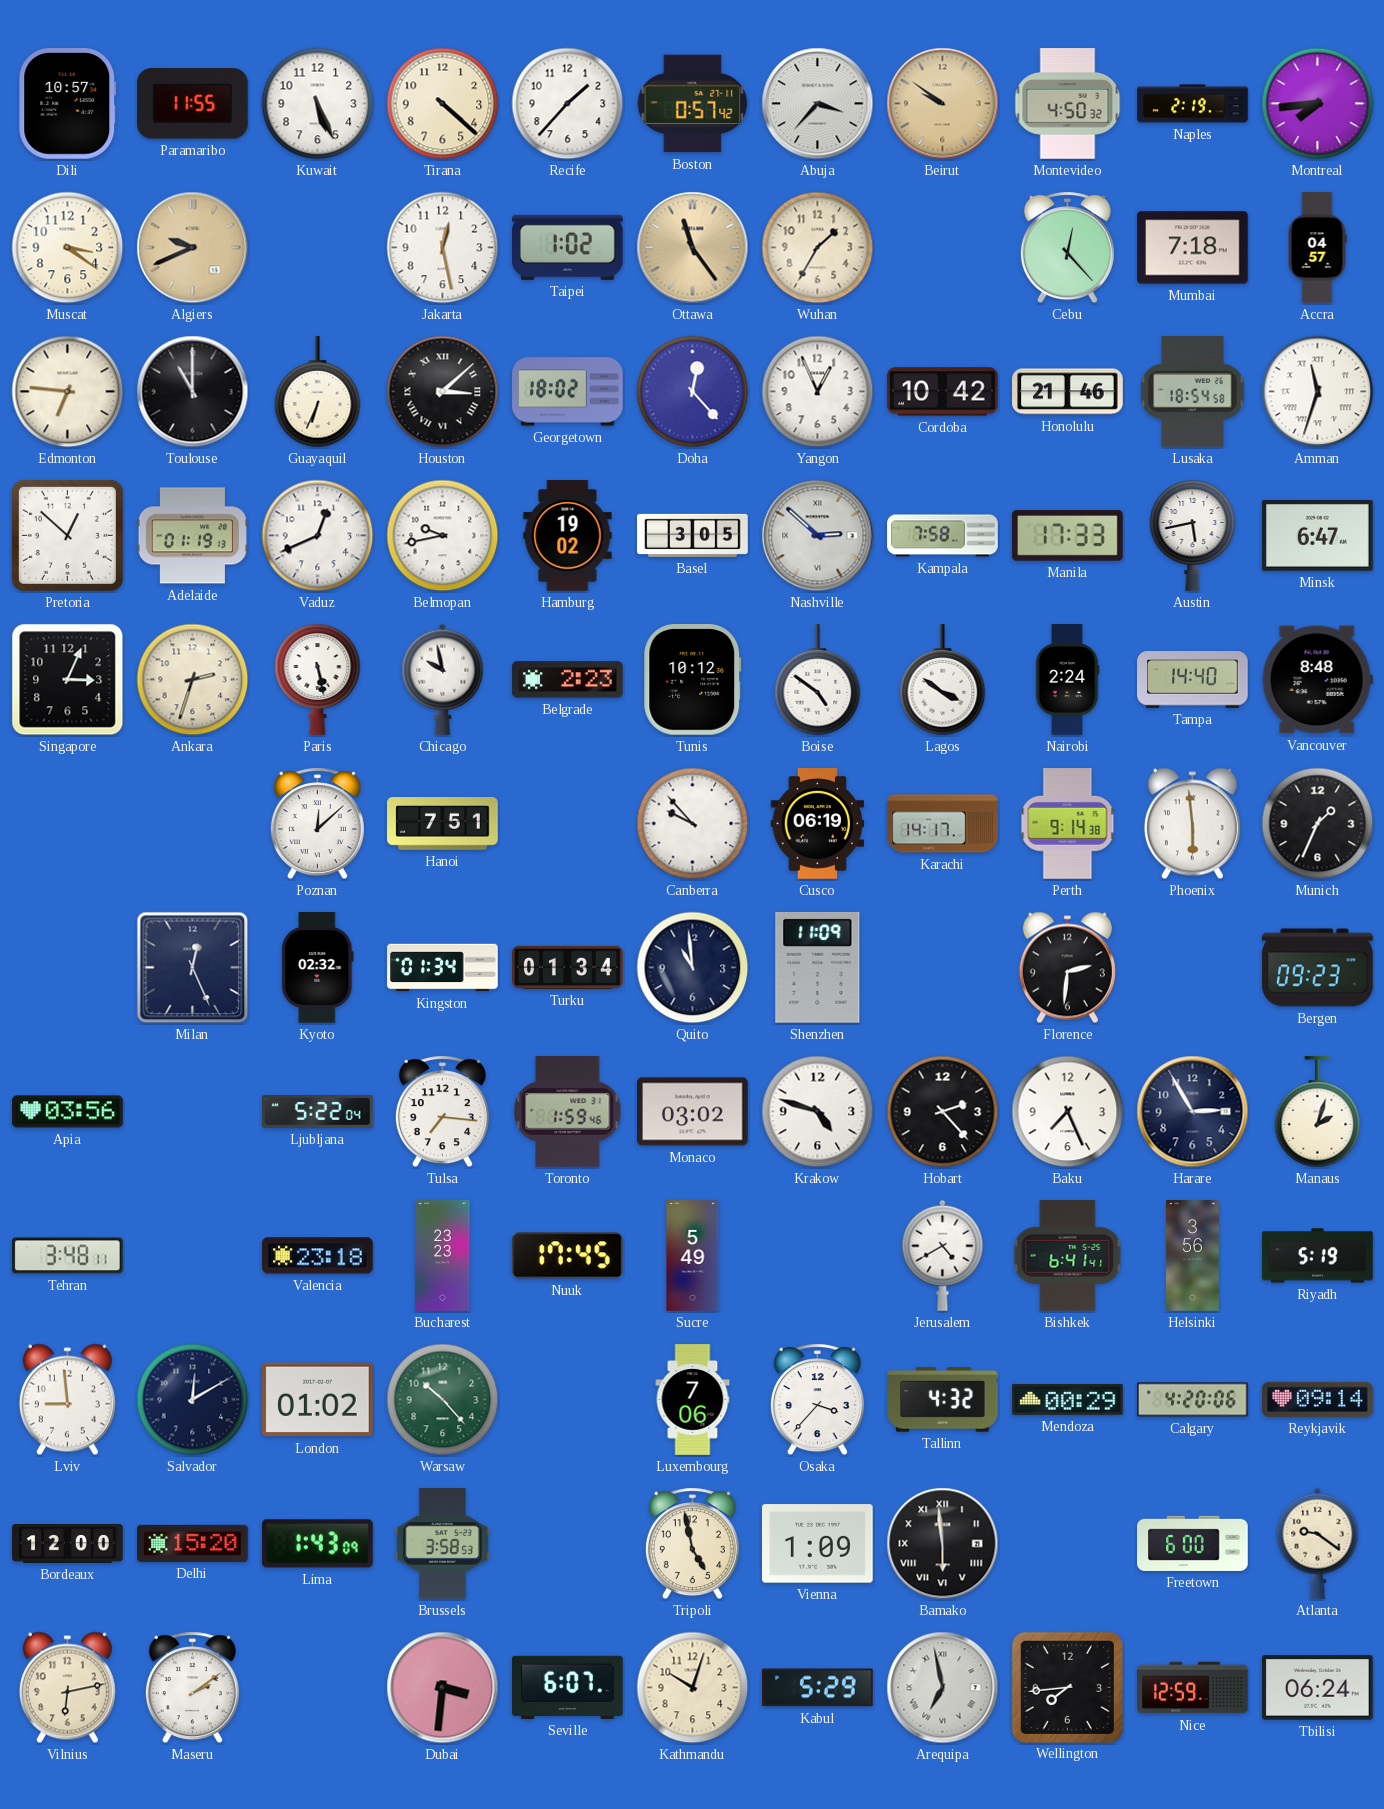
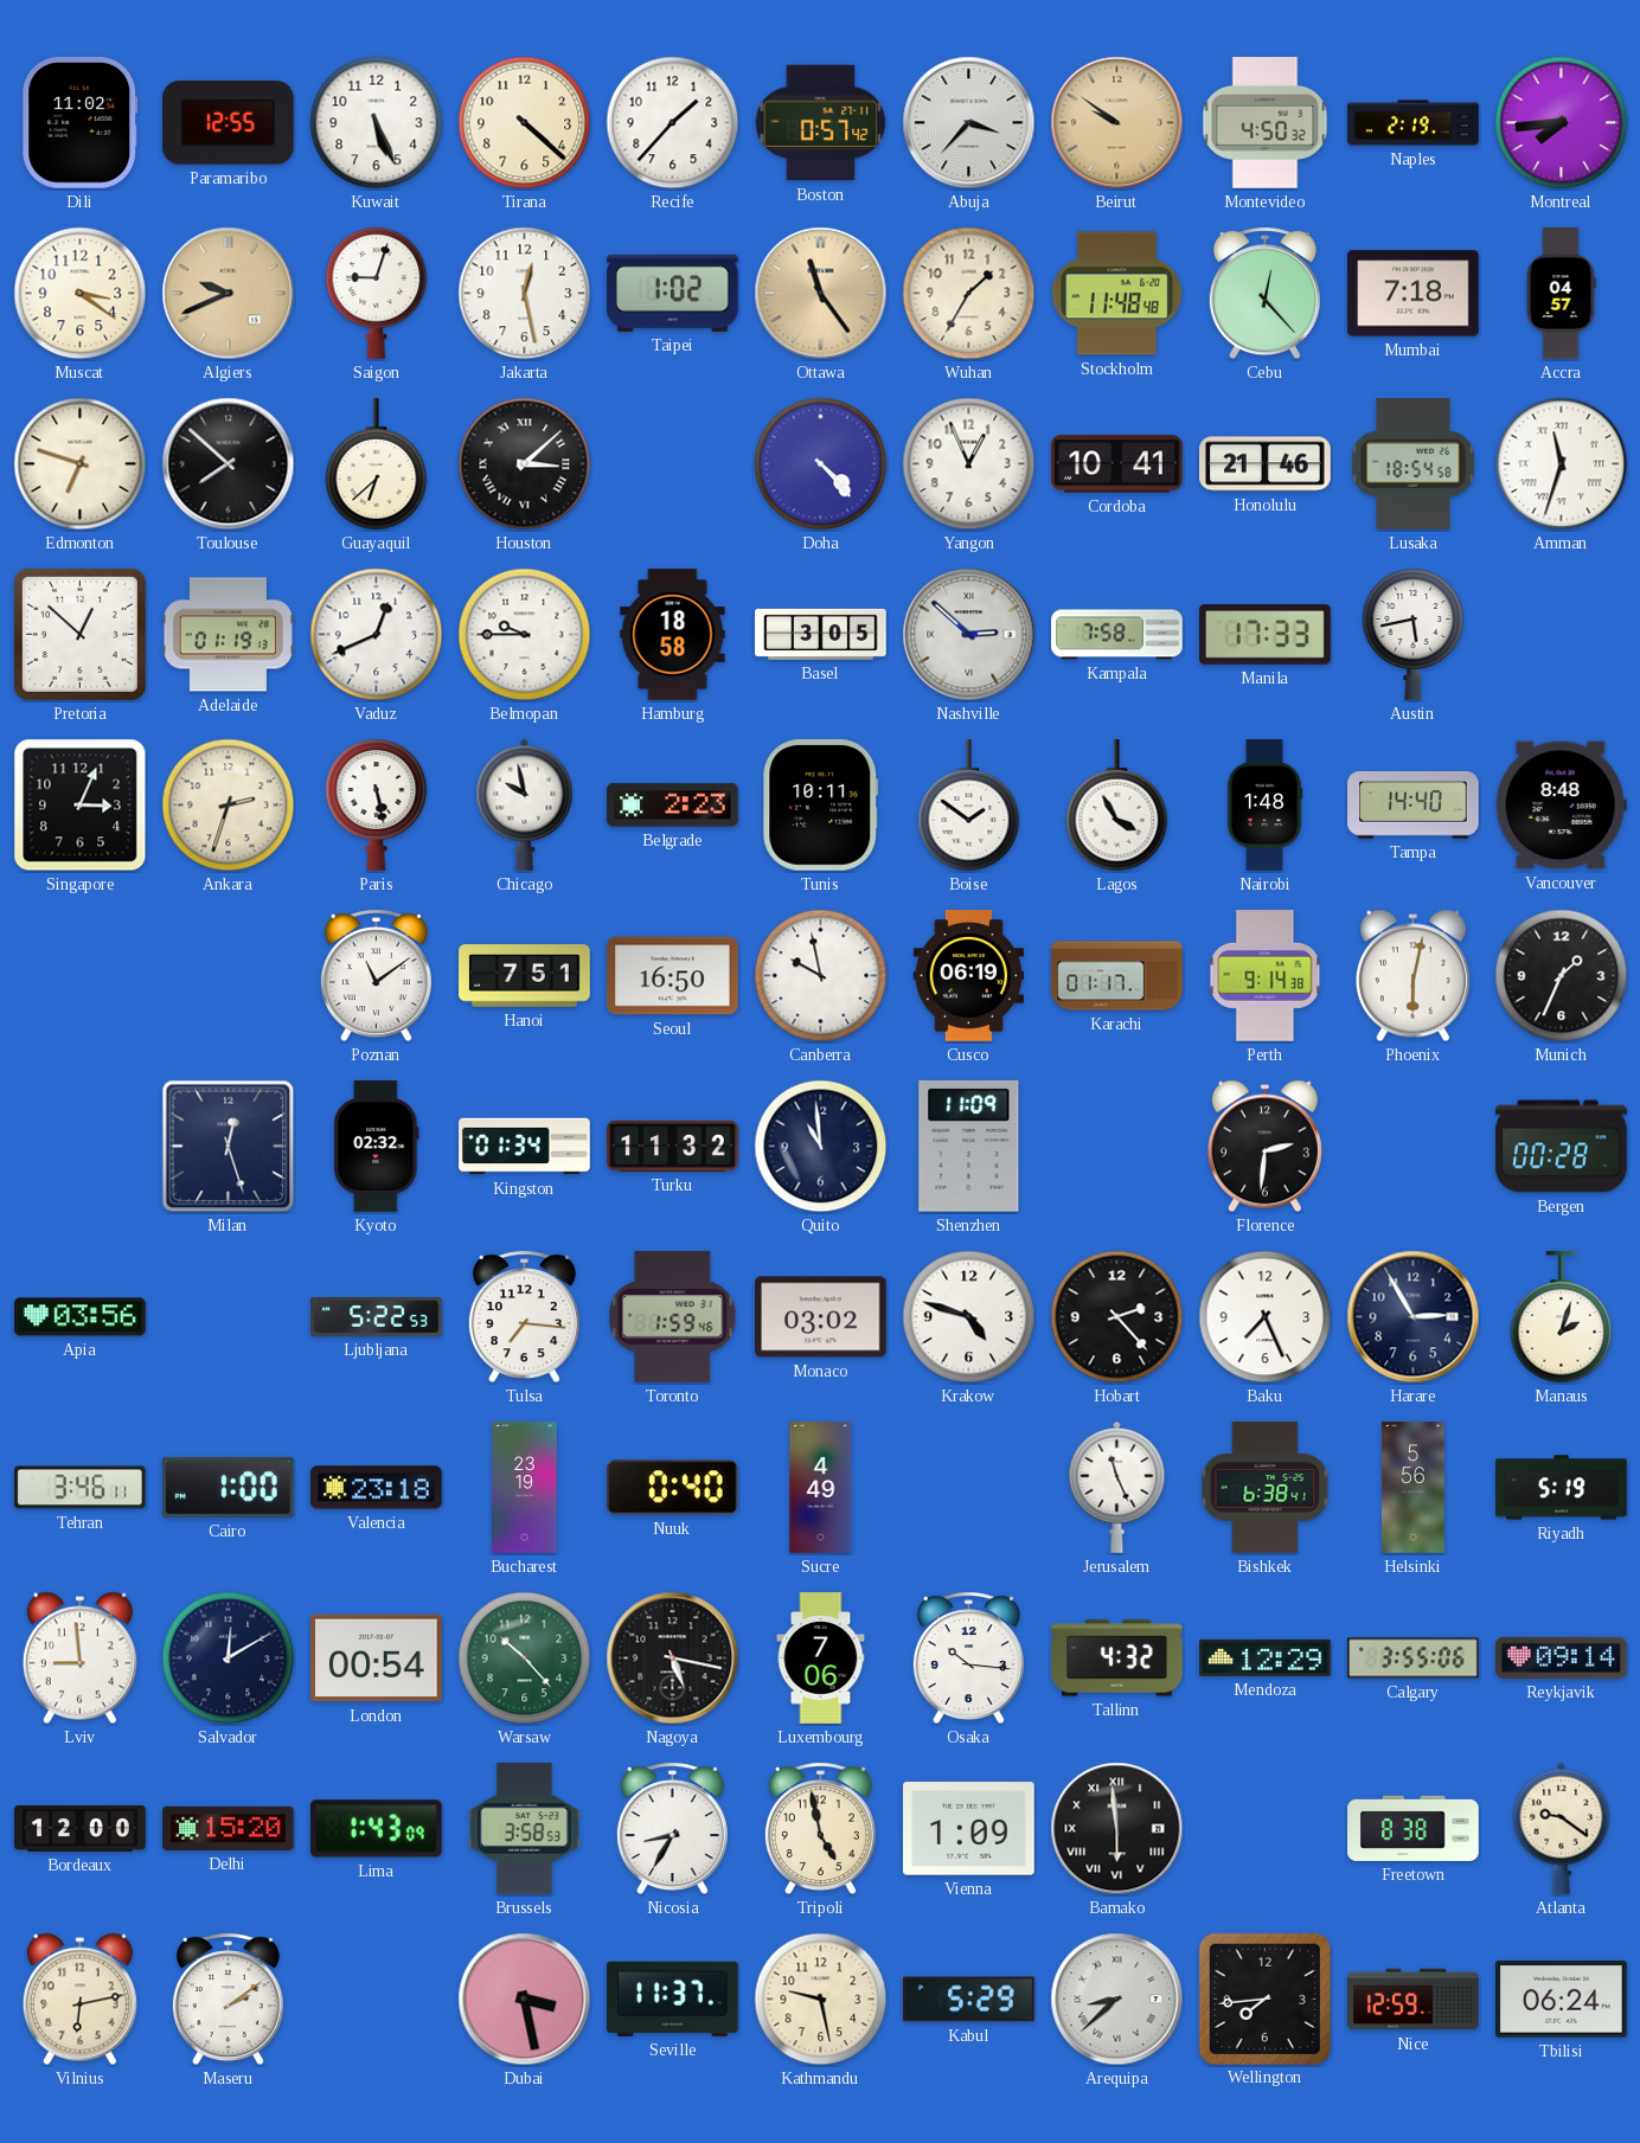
Dili: 10:57 -> 11:02
Paramaribo: 11:55 -> 12:55
Saigon: none -> 9:03
Stockholm: none -> 11:48
Edmonton: 6:46 -> 6:48
Toulouse: 11:00 -> 7:52
Guayaquil: 6:34 -> 6:38
Georgetown: 18:02 -> none
Doha: 12:23 -> 4:23
Cordoba: 10:42 -> 10:41
Belmopan: 9:43 -> 9:45
Hamburg: 19:02 -> 18:58
Minsk: 6:47 -> none
Tunis: 10:12 -> 10:11
Boise: 4:51 -> 1:51
Lagos: 3:51 -> 3:55
Nairobi: 2:24 -> 1:48
Poznan: 12:08 -> 11:09
Seoul: none -> 16:50
Canberra: 9:53 -> 9:58
Karachi: 14:17 -> 01:17
Phoenix: 5:59 -> 6:02
Milan: 12:26 -> 12:27
Turku: 01:34 -> 11:32
Bergen: 09:23 -> 00:28
Ljubljana: 5:22:04 -> 5:22:53
Tehran: 3:48 -> 3:46
Cairo: none -> 1:00
Bucharest: 23:23 -> 23:19
Nuuk: 17:45 -> 0:40
Sucre: 5:49 -> 4:49
Jerusalem: 4:40 -> 11:26
Bishkek: 6:41 -> 6:38
Helsinki: 3:56 -> 5:56
London: 01:02 -> 00:54
Nagoya: none -> 5:17
Osaka: 3:37 -> 10:16
Mendoza: 00:29 -> 12:29
Calgary: 4:20 -> 3:55
Nicosia: none -> 8:35
Freetown: 6:00 -> 8:38
Dubai: 3:31 -> 3:28
Seville: 6:07 -> 11:37
Kathmandu: 10:03 -> 9:28
Arequipa: 6:58 -> 8:38
